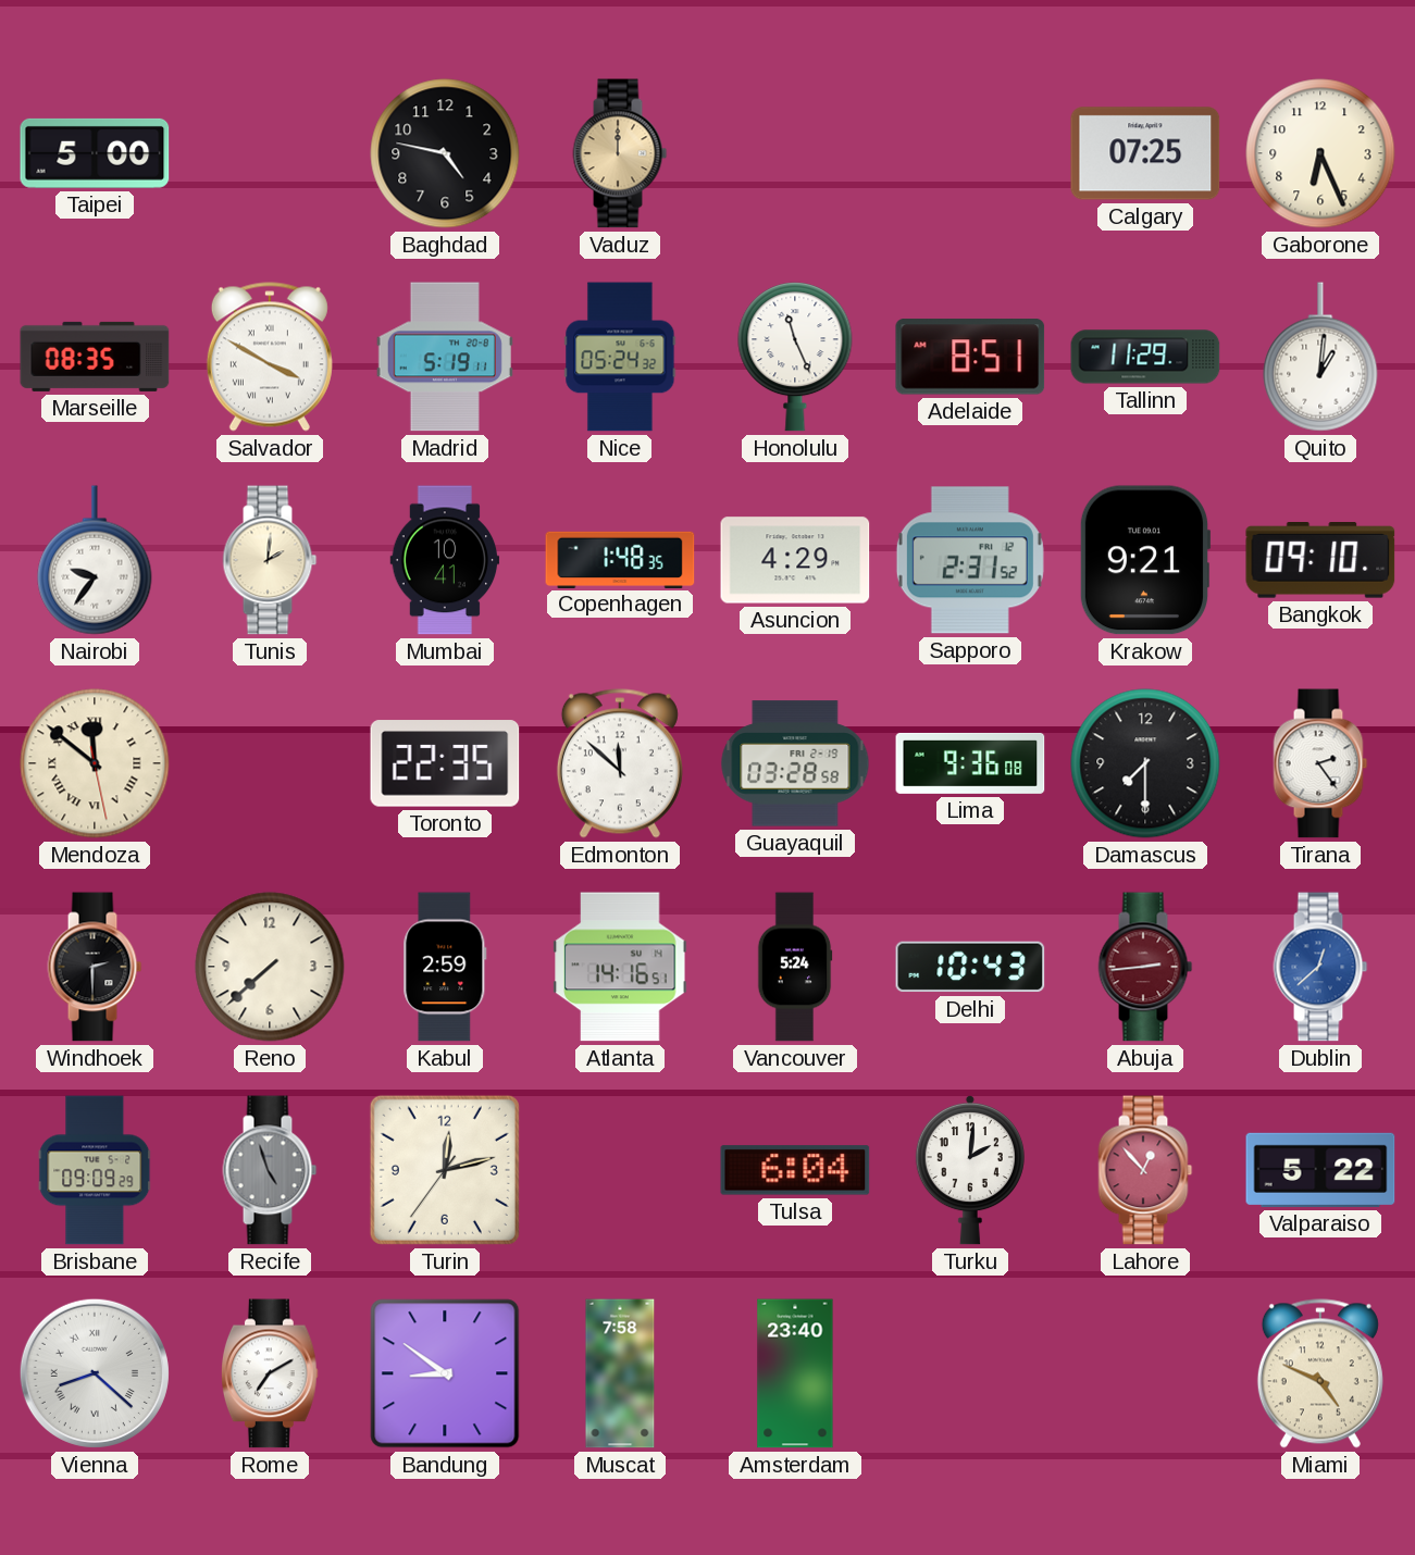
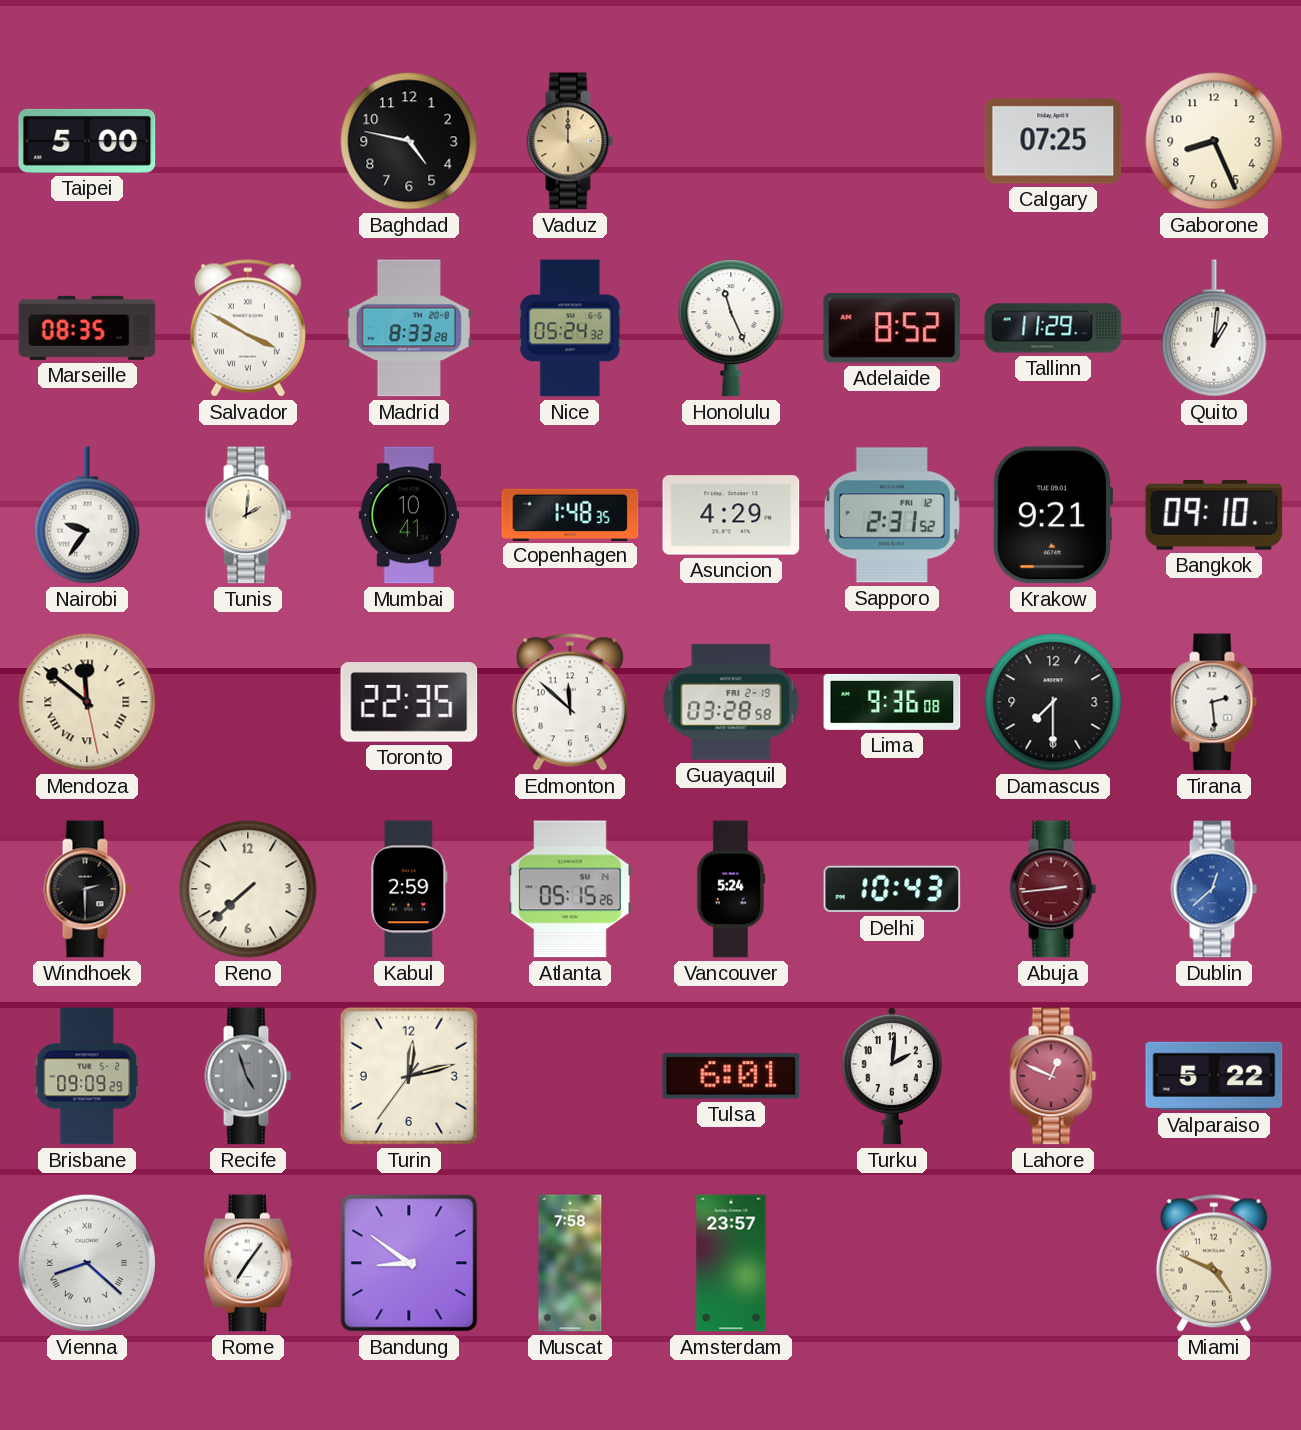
Gaborone: 6:26 -> 8:26
Madrid: 5:19 -> 8:33
Adelaide: 8:51 -> 8:52
Tirana: 2:24 -> 2:29
Atlanta: 14:16 -> 05:15
Tulsa: 6:04 -> 6:01
Lahore: 12:53 -> 12:49
Rome: 7:10 -> 7:06
Amsterdam: 23:40 -> 23:57
